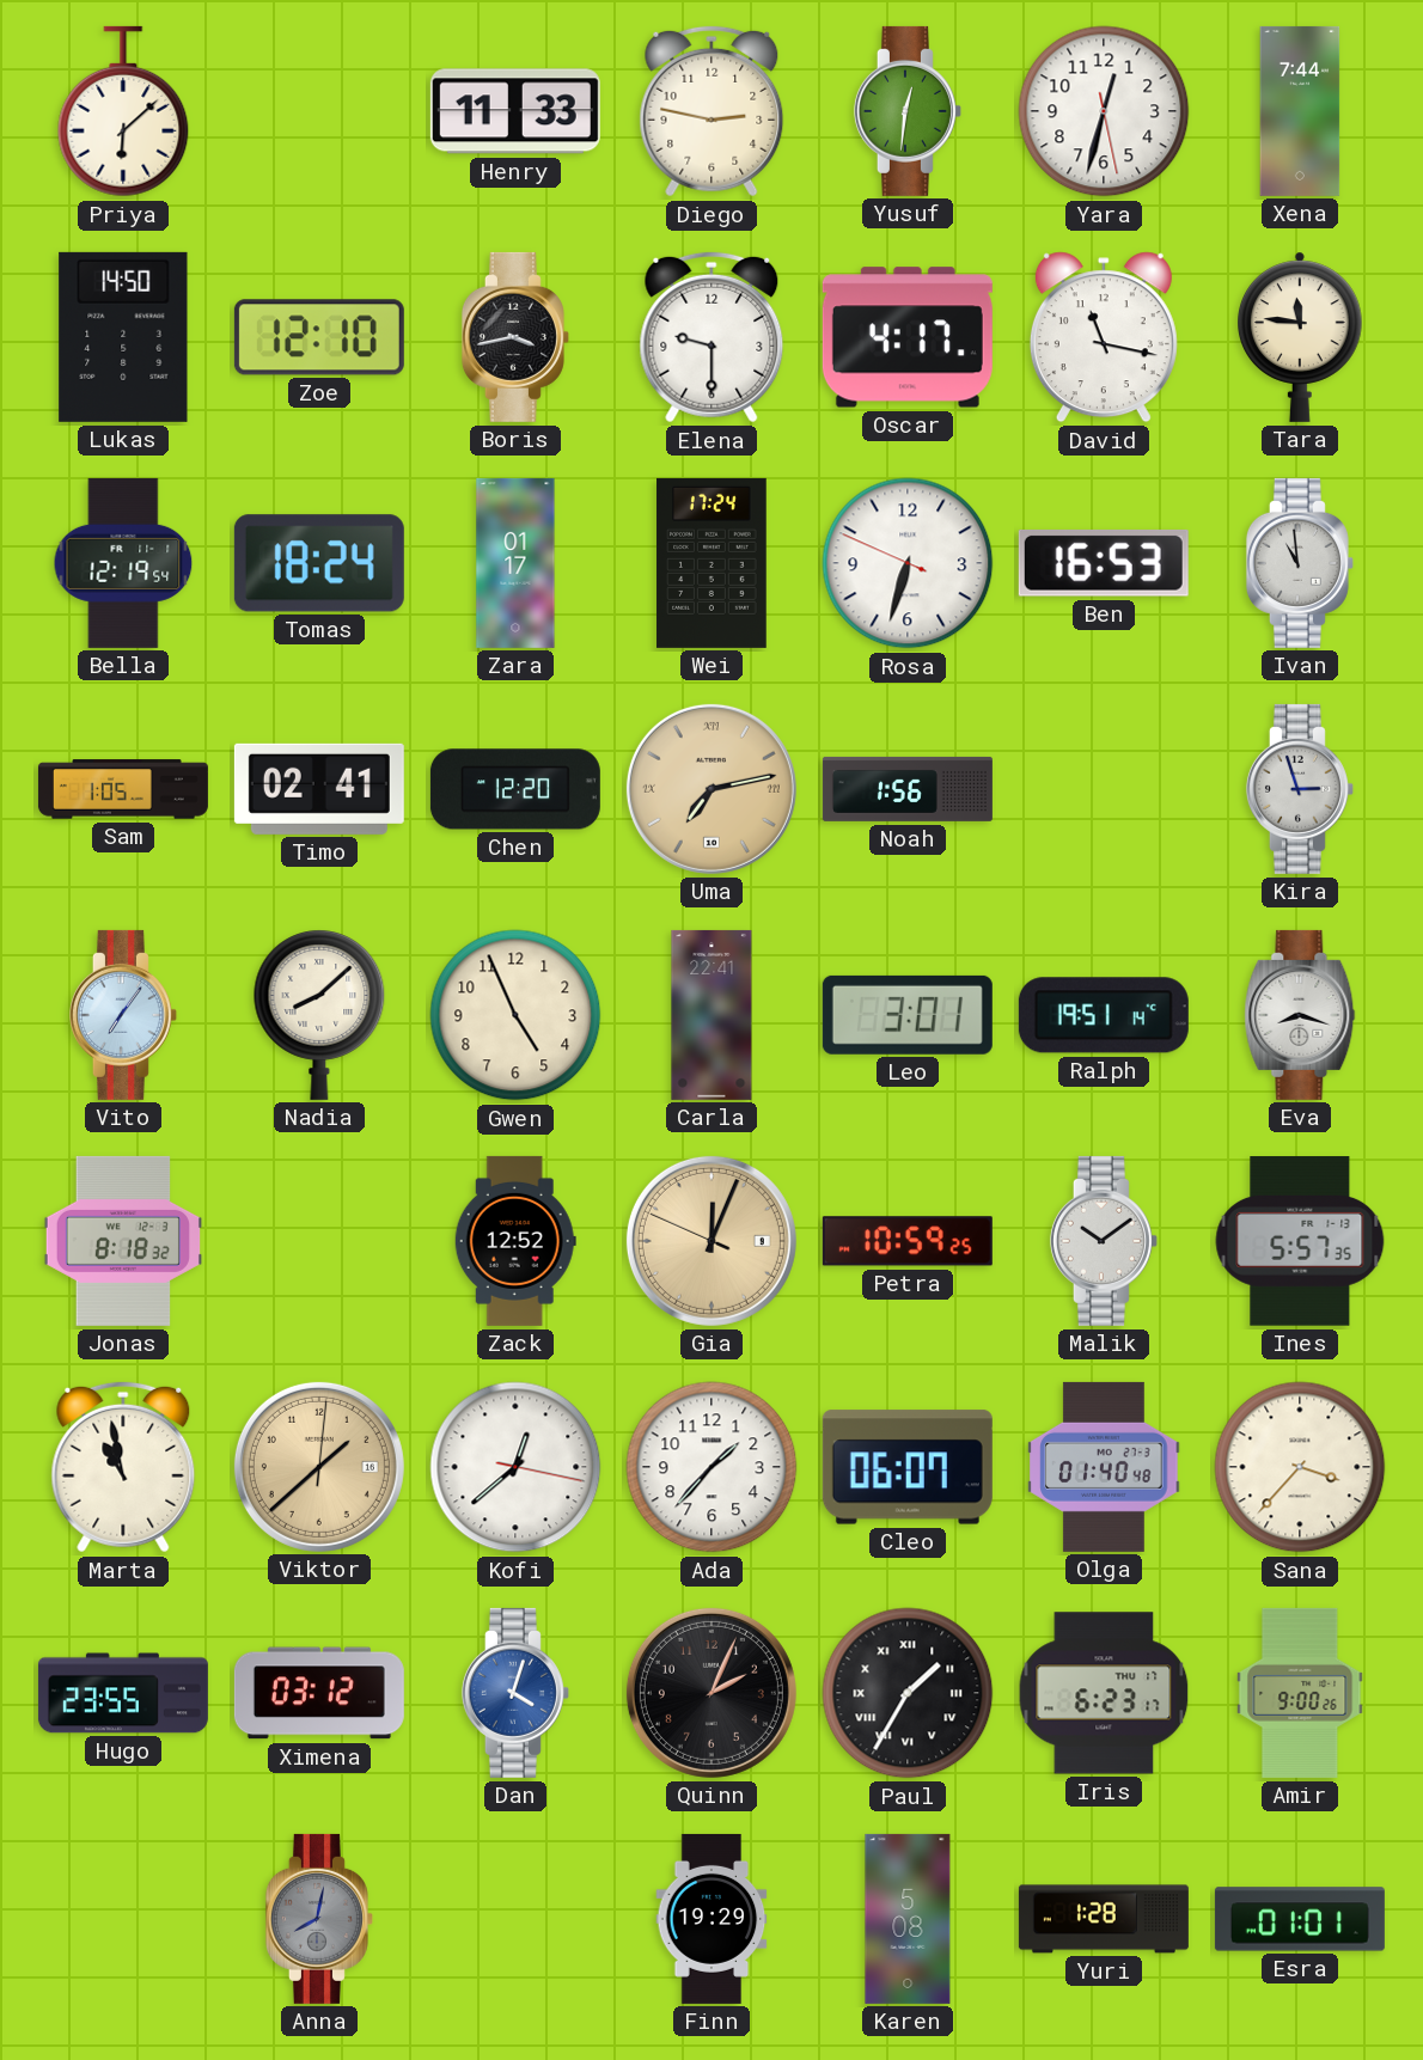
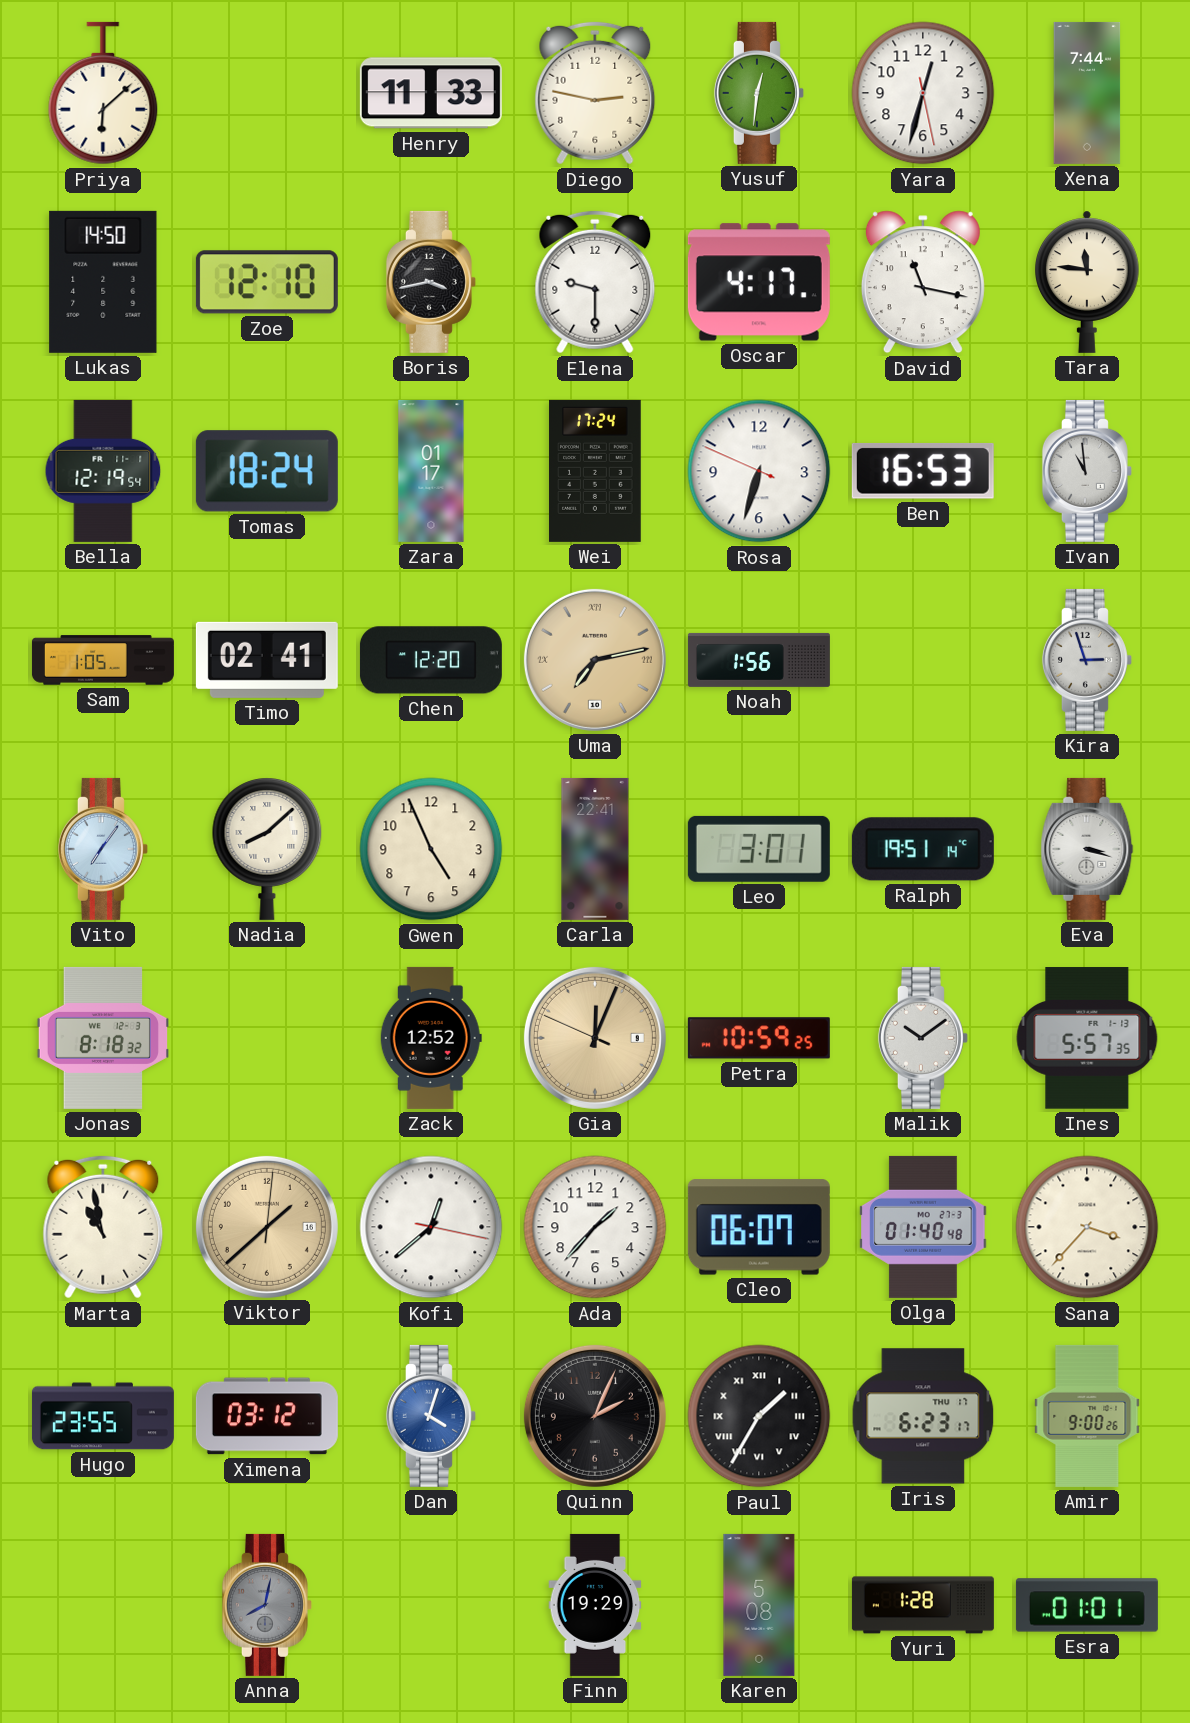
Eva: 8:18 -> 3:18
